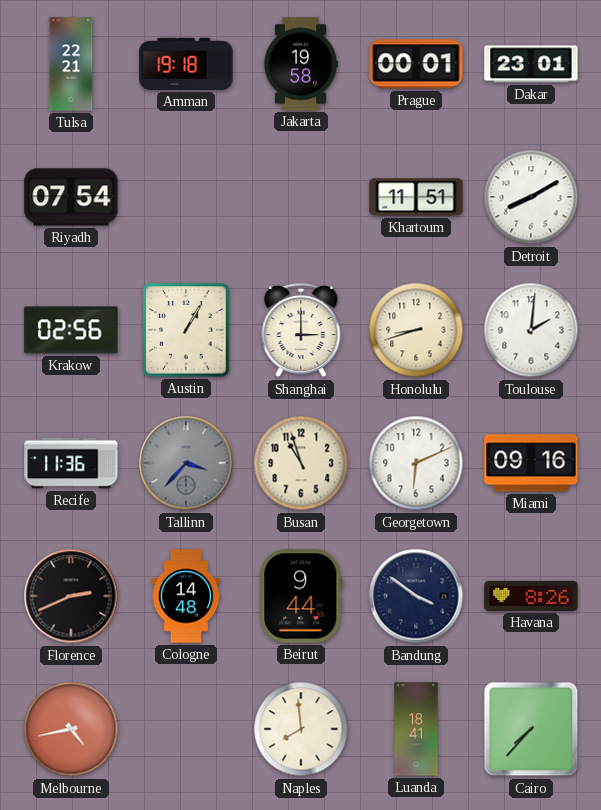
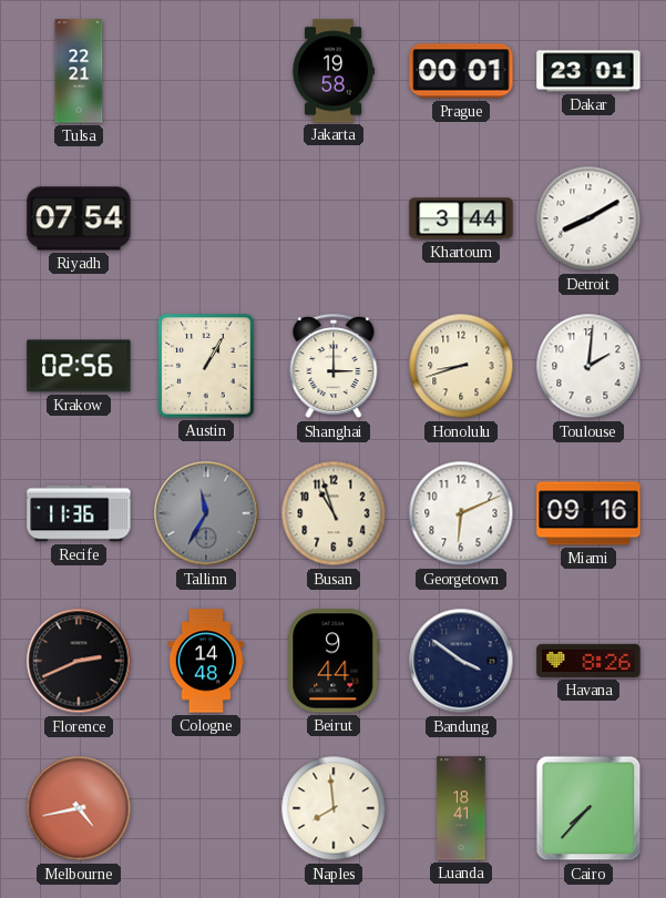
Amman: 19:18 -> none
Khartoum: 11:51 -> 3:44
Tallinn: 3:37 -> 11:35
